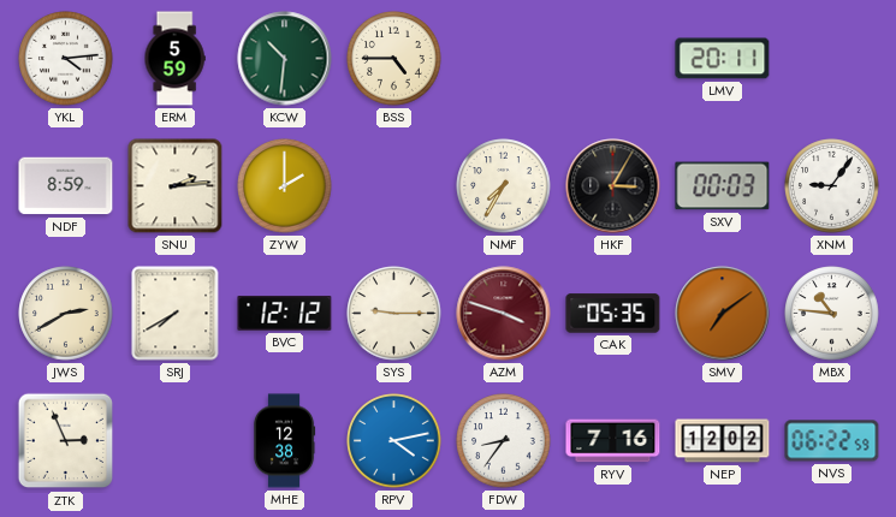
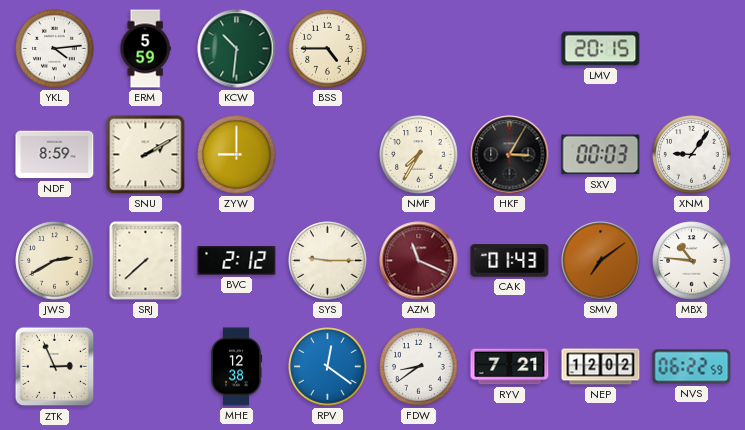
LMV: 20:11 -> 20:15
SNU: 2:14 -> 2:10
ZYW: 2:00 -> 9:00
SRJ: 7:40 -> 7:38
BVC: 12:12 -> 2:12
AZM: 3:48 -> 11:19
CAK: 05:35 -> 01:43
RPV: 4:13 -> 12:21
FDW: 8:36 -> 8:39
RYV: 7:16 -> 7:21
